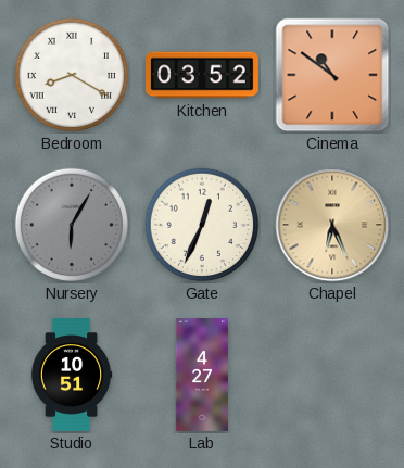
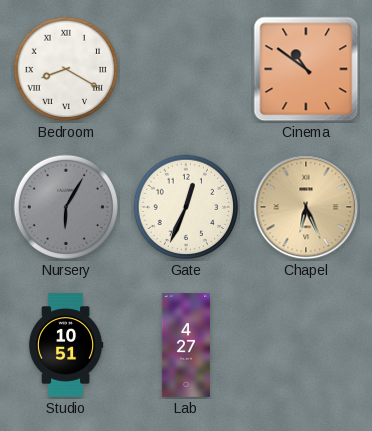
Kitchen: 03:52 -> none
